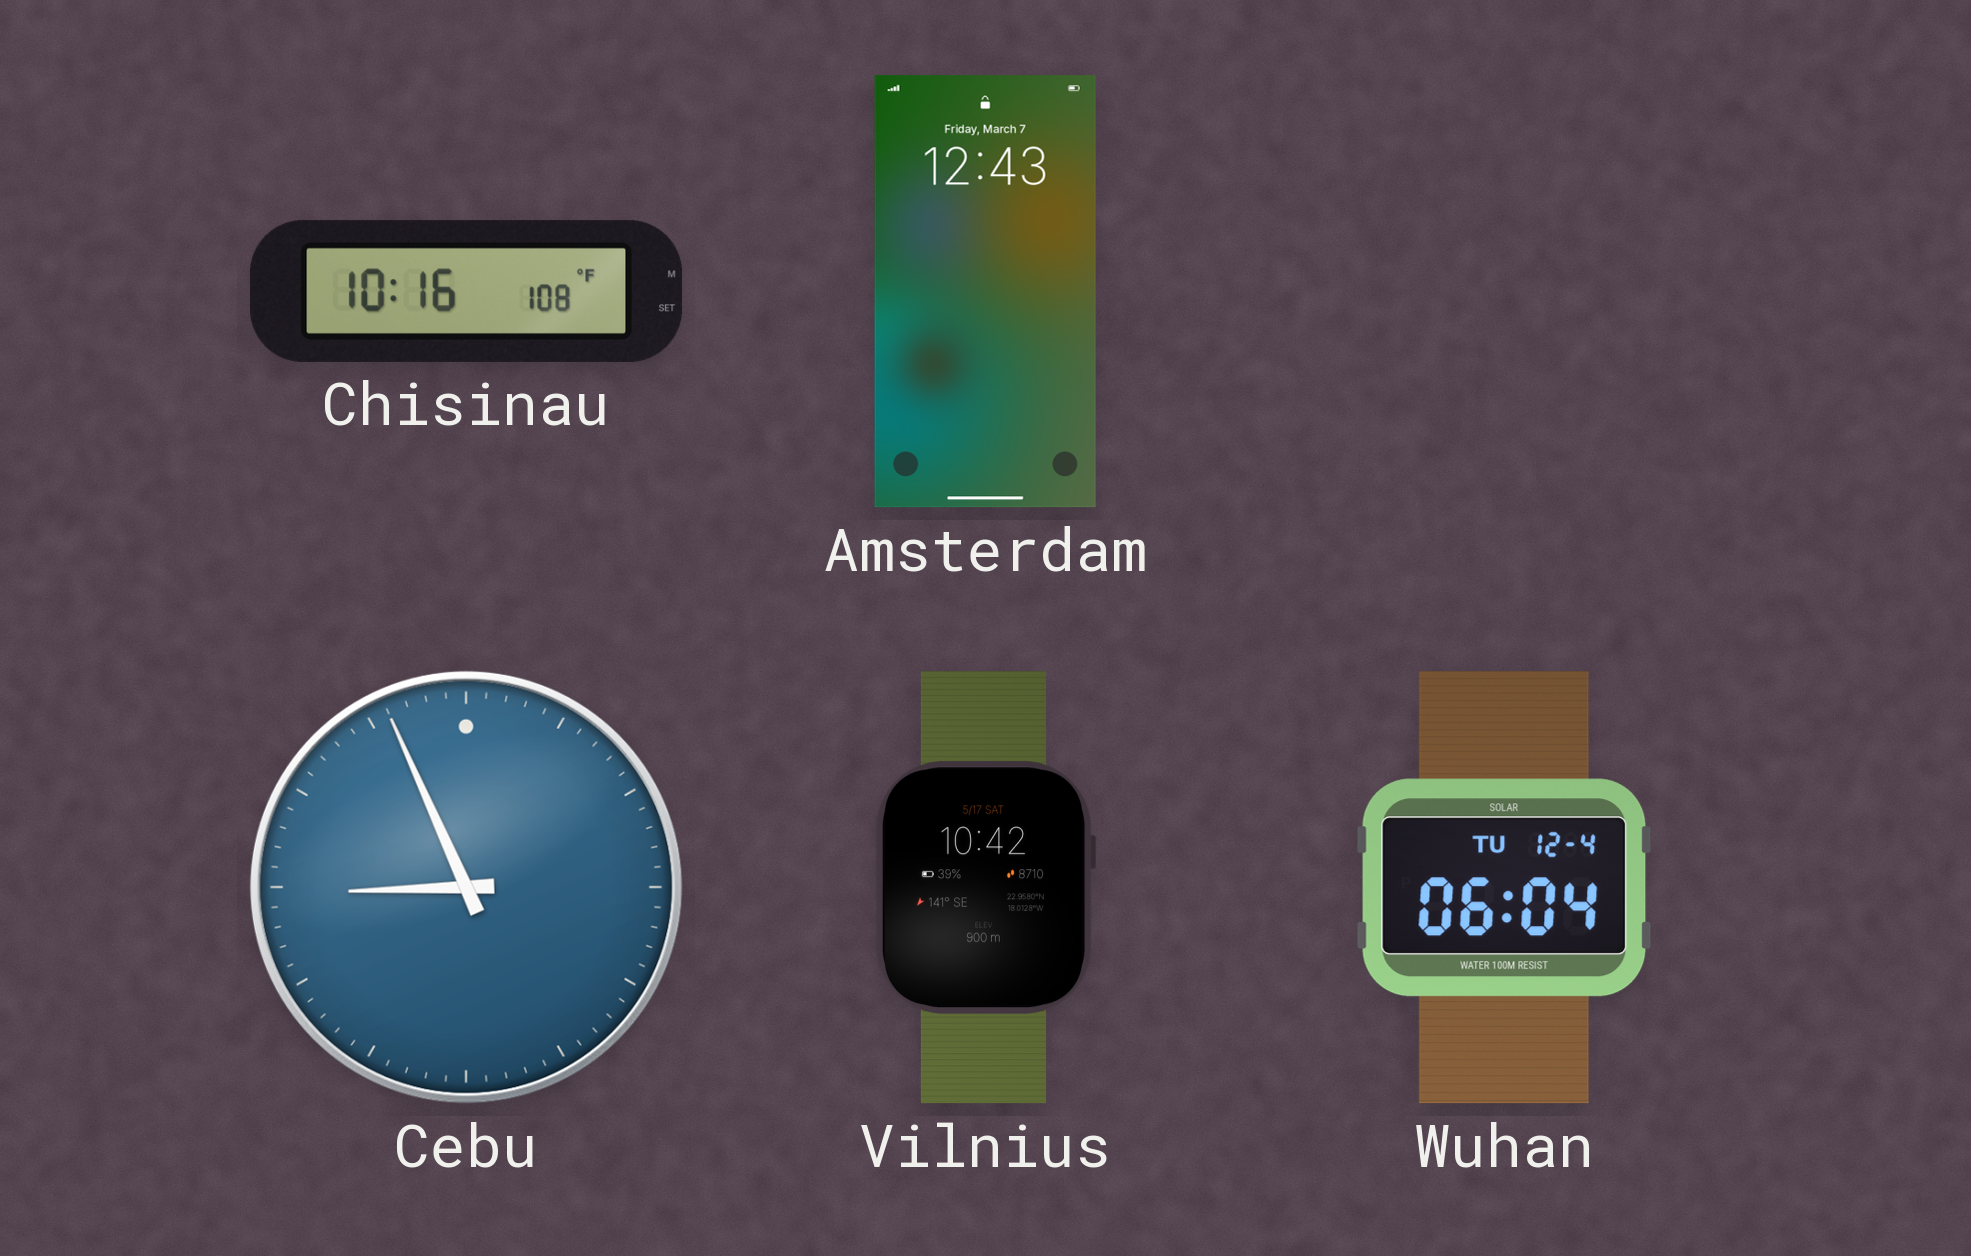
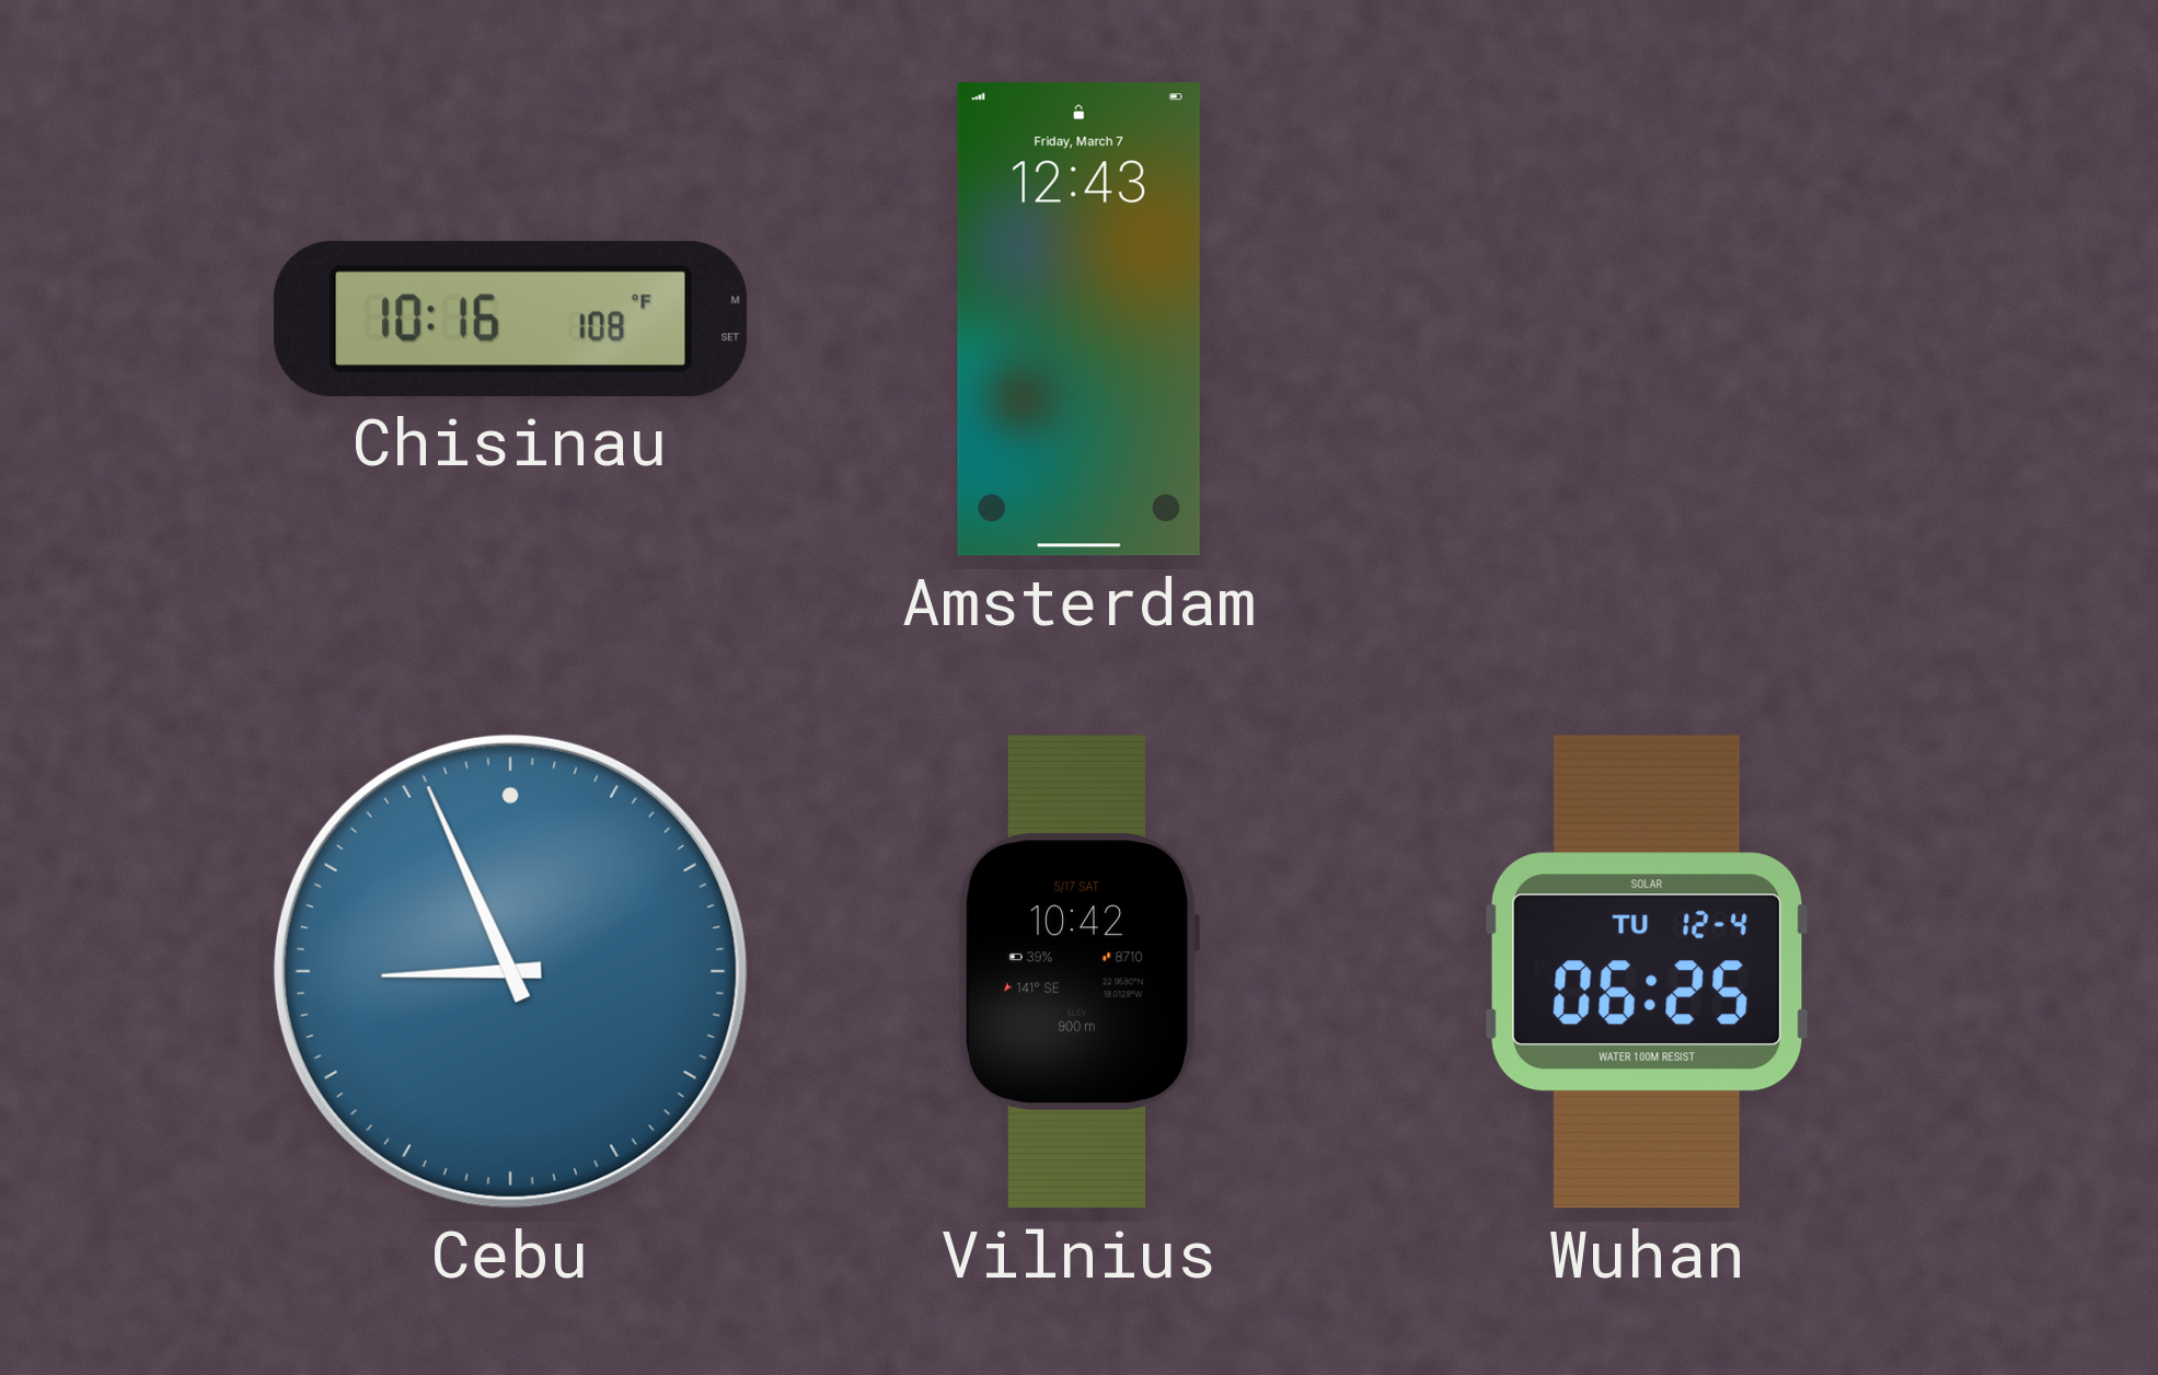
Wuhan: 06:04 -> 06:25
